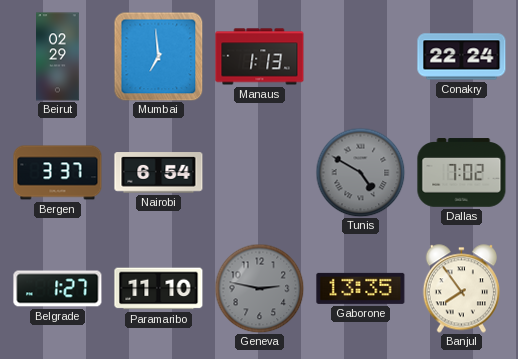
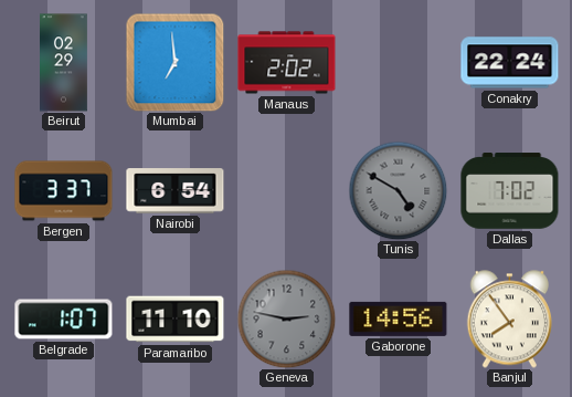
Manaus: 1:13 -> 2:02
Belgrade: 1:27 -> 1:07
Gaborone: 13:35 -> 14:56
